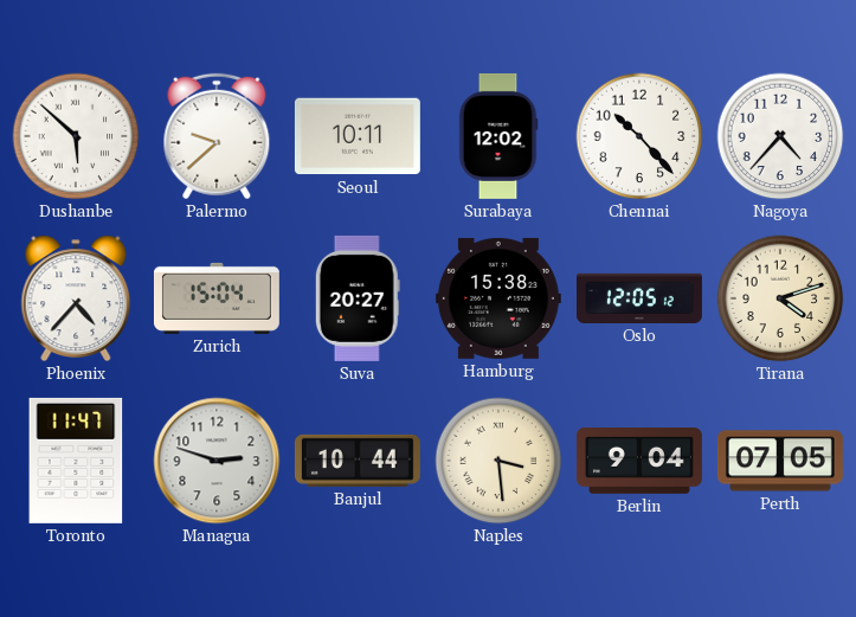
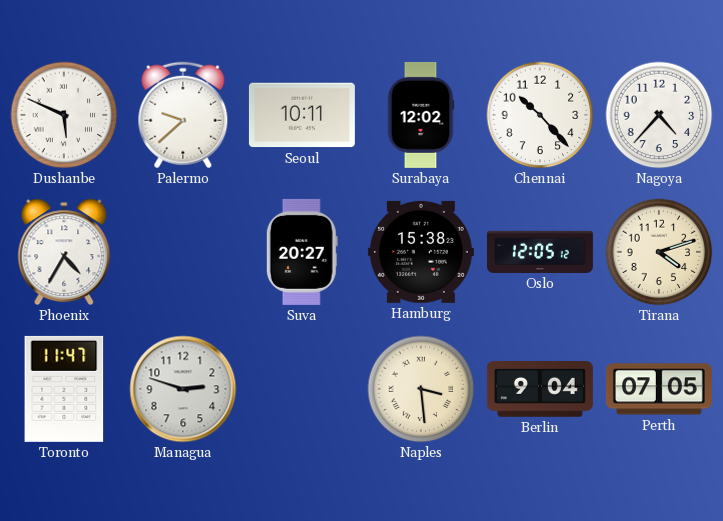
Dushanbe: 5:52 -> 5:49
Phoenix: 4:37 -> 4:35
Zurich: 15:04 -> none
Banjul: 10:44 -> none
